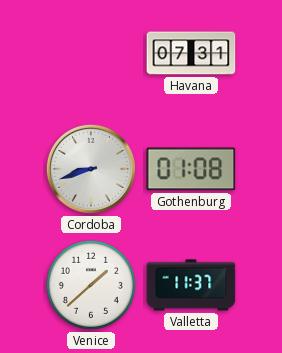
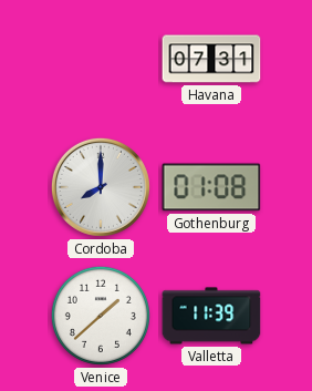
Cordoba: 8:42 -> 8:00
Valletta: 11:37 -> 11:39
